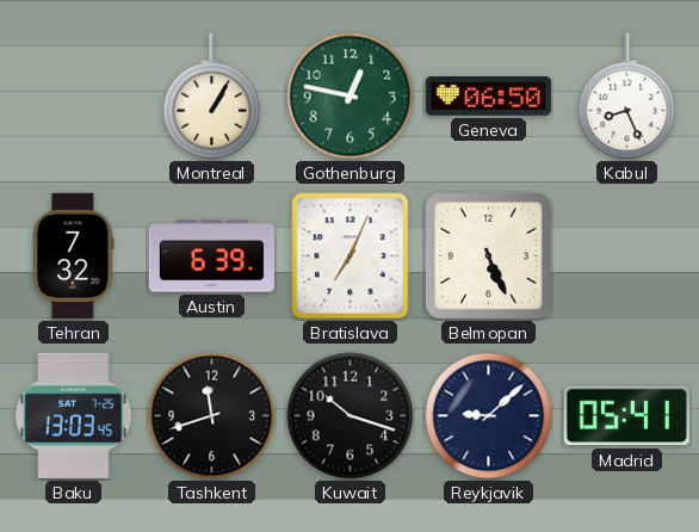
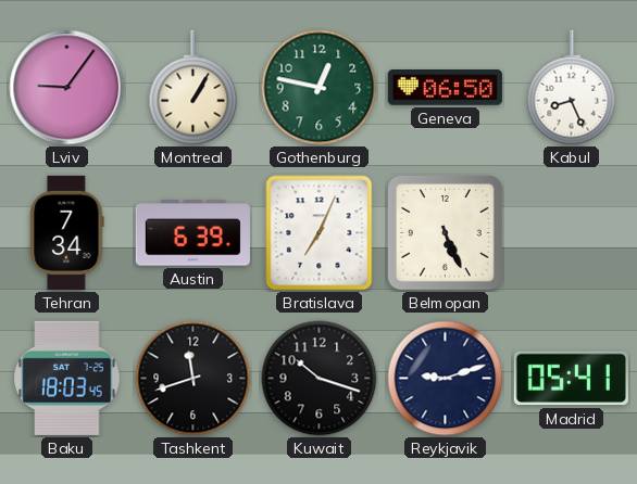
Lviv: none -> 9:06
Tehran: 7:32 -> 7:34
Baku: 13:03 -> 18:03
Reykjavik: 9:08 -> 9:12
